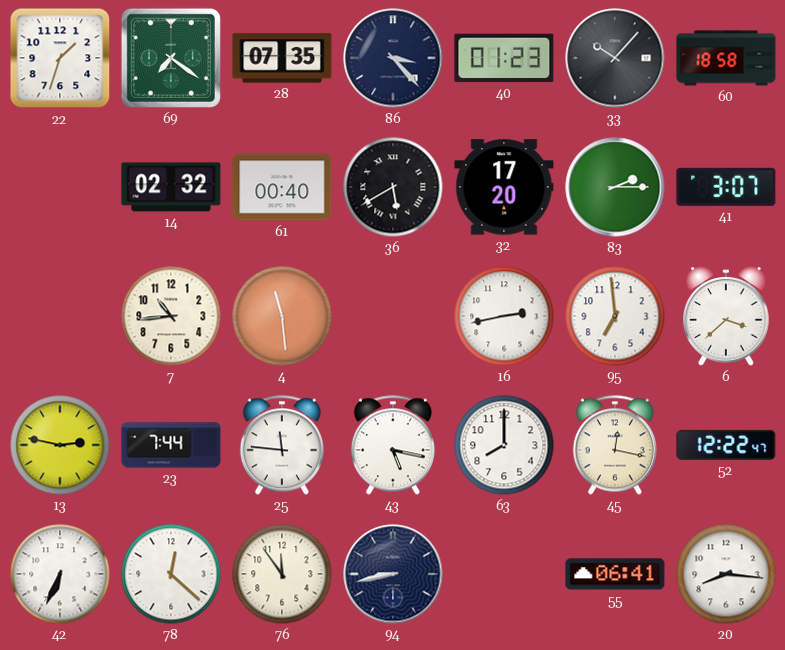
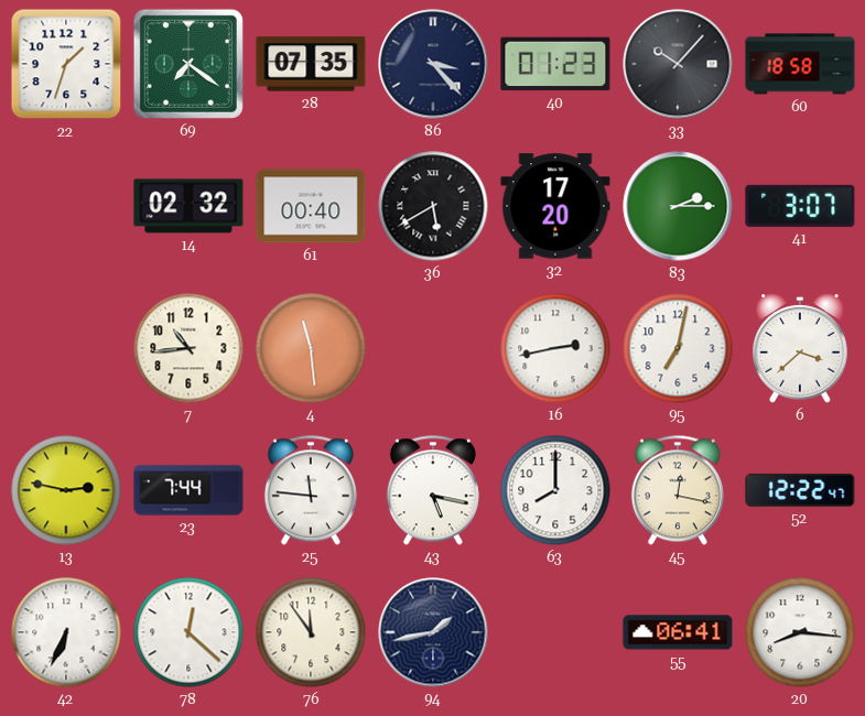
95: 6:59 -> 7:02
94: 8:43 -> 1:43
